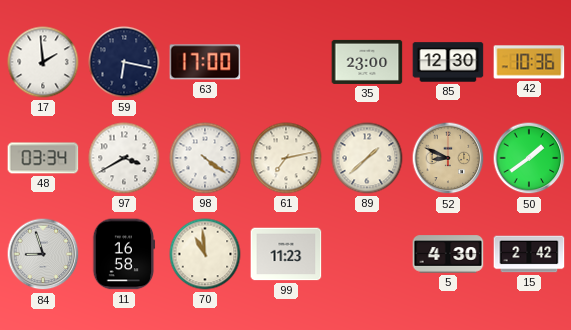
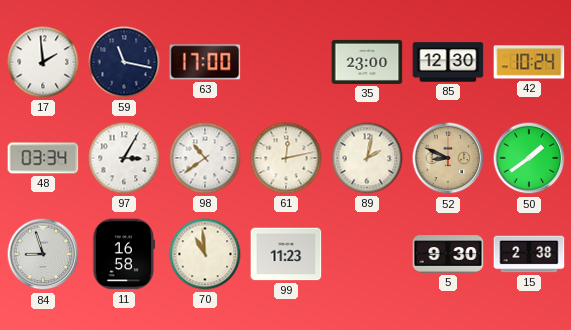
59: 6:17 -> 11:17
42: 10:36 -> 10:24
97: 3:40 -> 3:05
98: 4:21 -> 10:39
61: 7:13 -> 12:13
89: 1:38 -> 2:02
5: 4:30 -> 9:30
15: 2:42 -> 2:38
